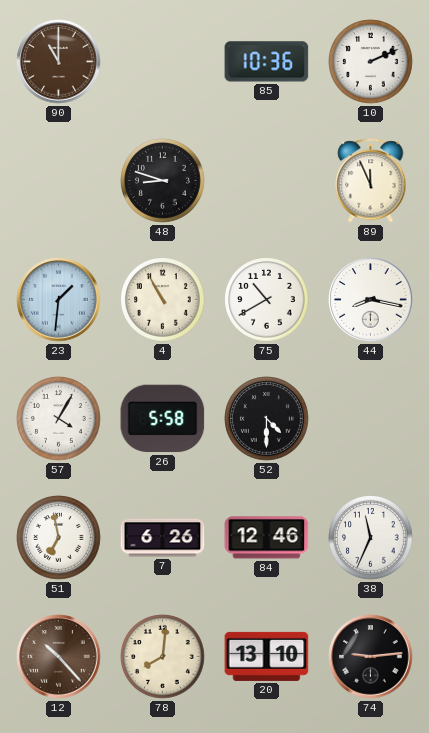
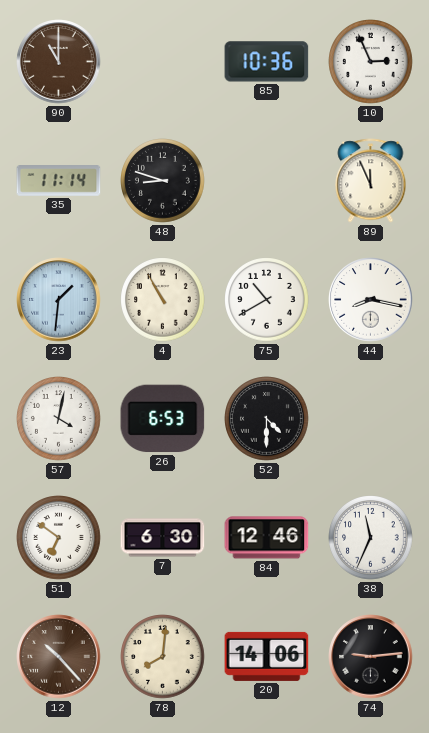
10: 2:11 -> 2:56
35: none -> 11:14
57: 4:05 -> 4:02
26: 5:58 -> 6:53
51: 6:58 -> 6:51
7: 6:26 -> 6:30
20: 13:10 -> 14:06
